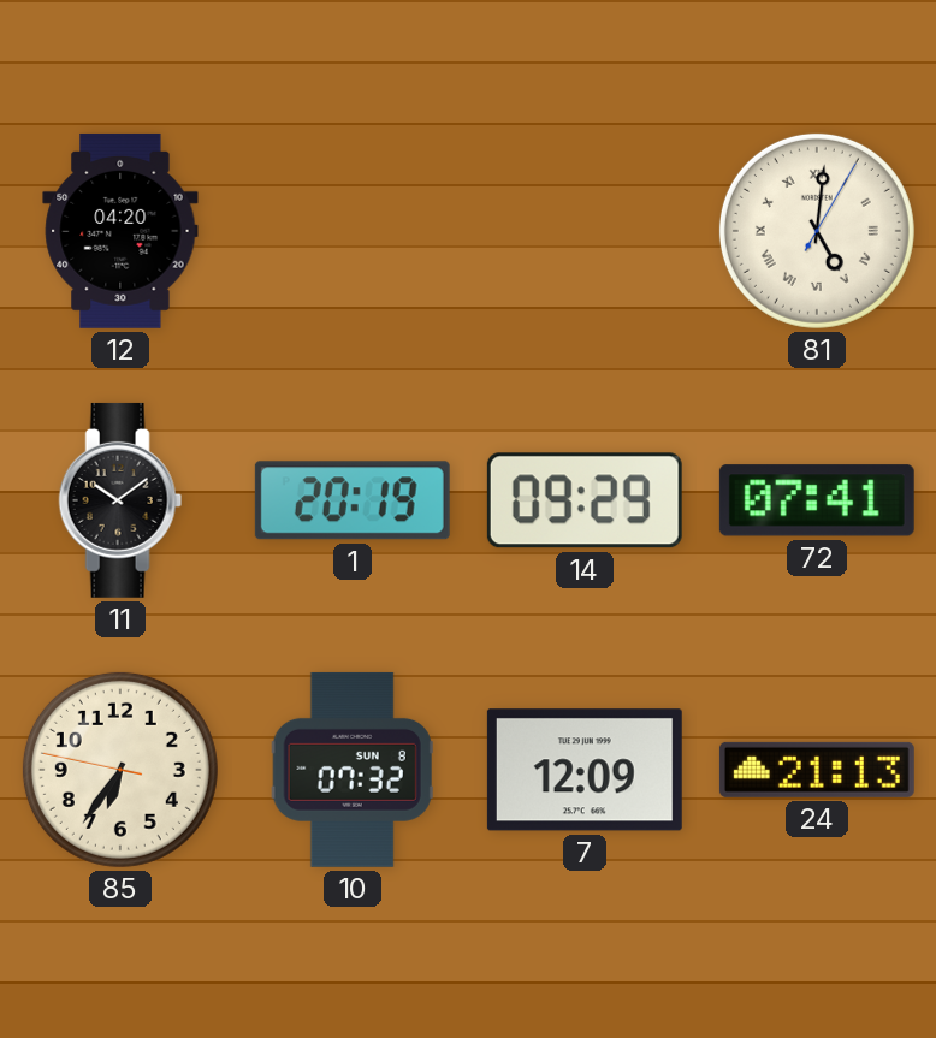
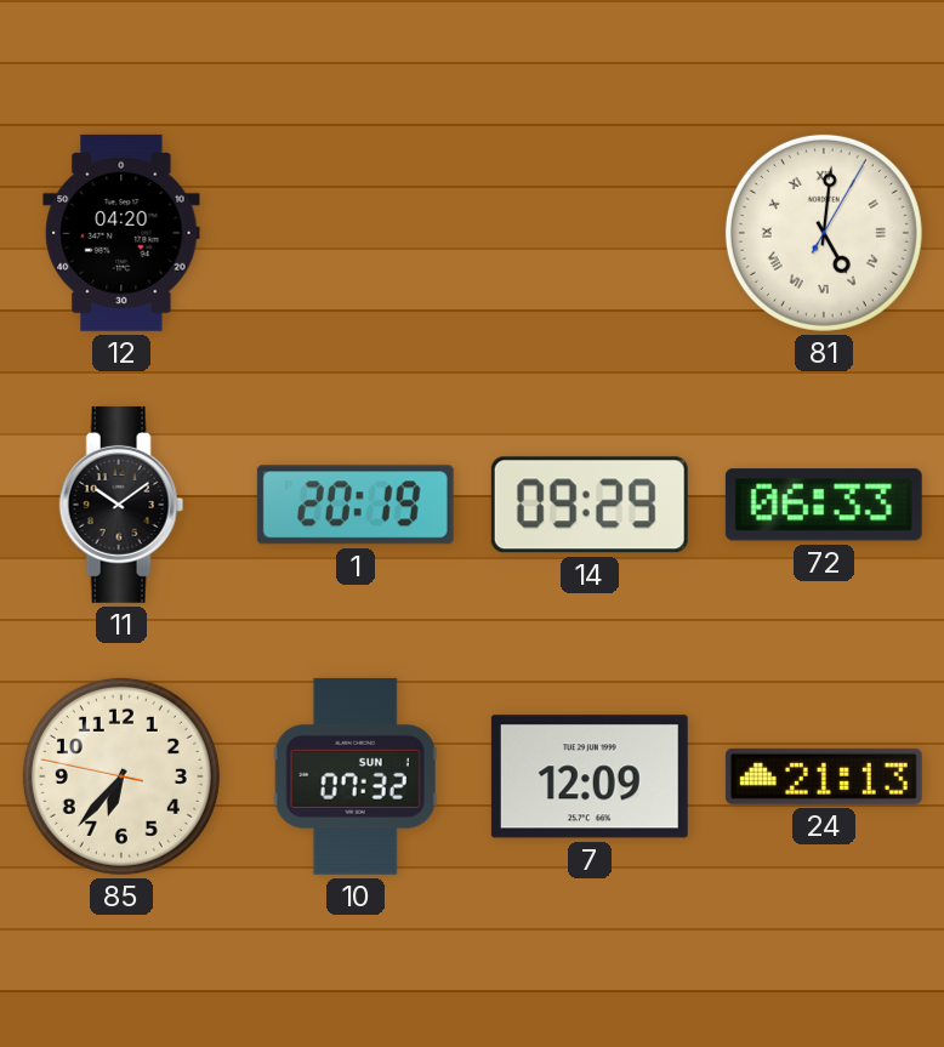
72: 07:41 -> 06:33
85: 6:35 -> 6:36
10 date: SUN 8 -> SUN 1
